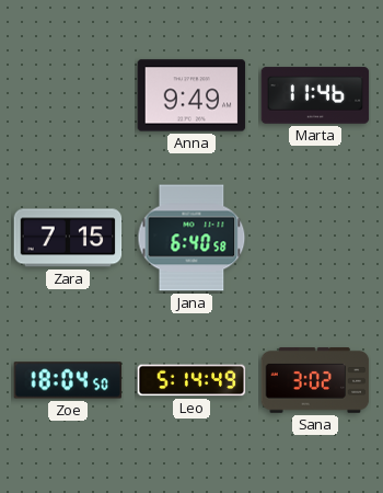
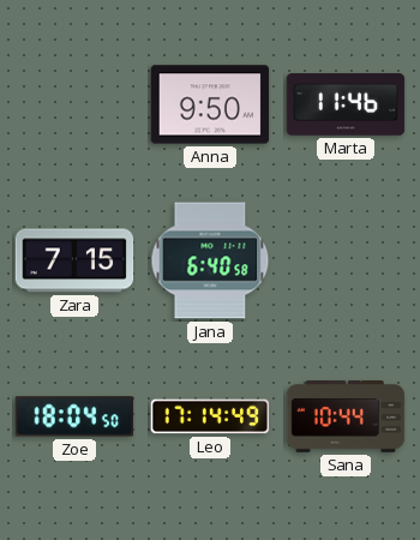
Anna: 9:49 -> 9:50
Leo: 5:14 -> 17:14
Sana: 3:02 -> 10:44
